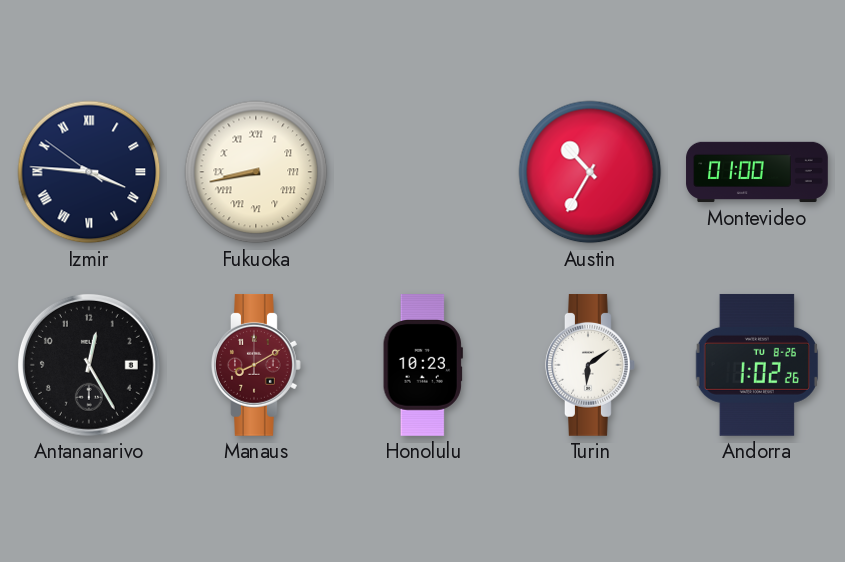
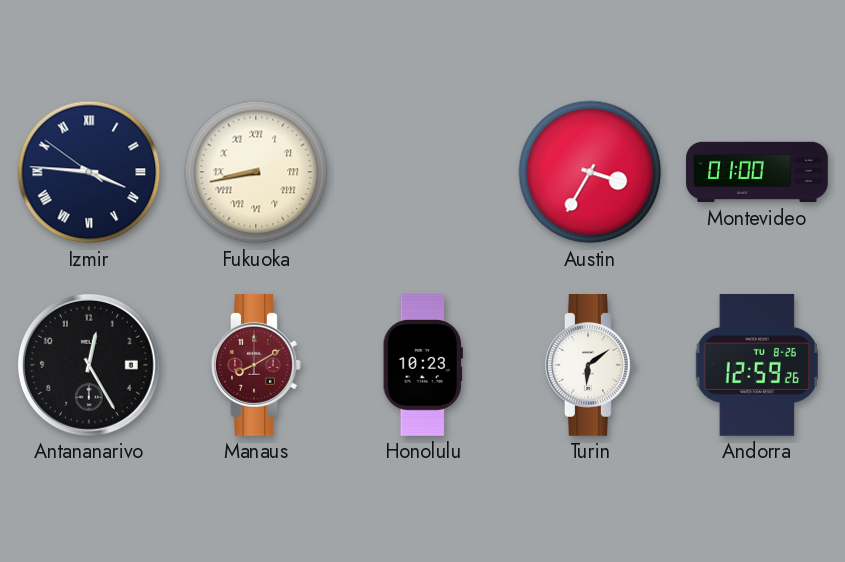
Austin: 10:35 -> 3:35
Andorra: 1:02 -> 12:59
